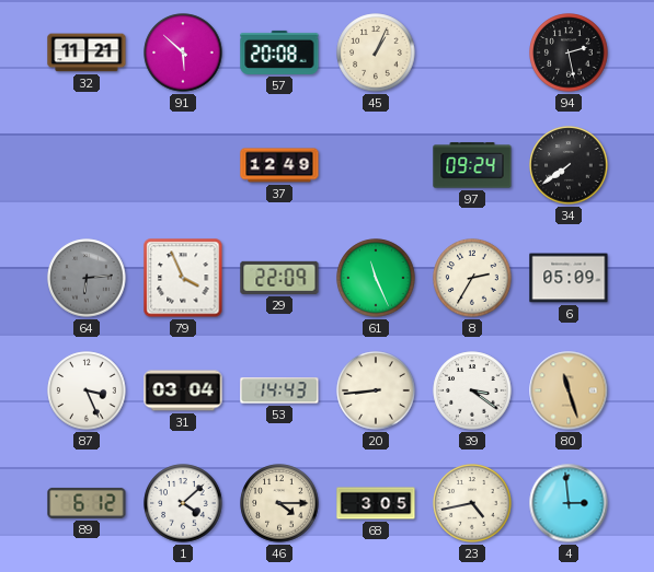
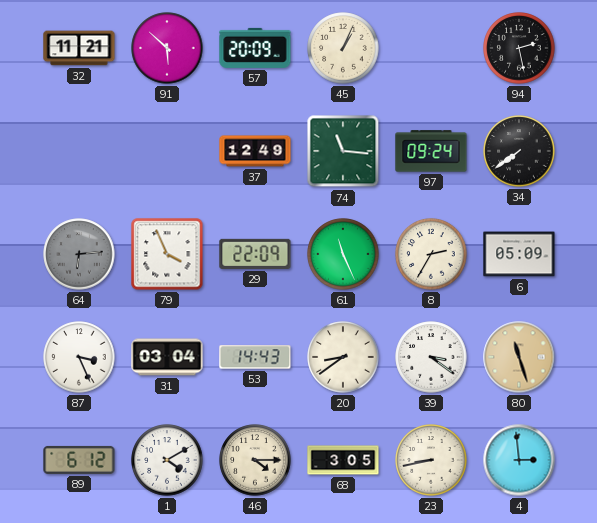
57: 20:08 -> 20:09
74: none -> 11:16
20: 8:44 -> 8:39
1: 4:08 -> 4:10
23: 4:43 -> 8:43
